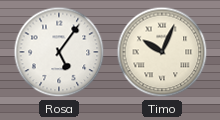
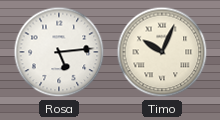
Rosa: 5:06 -> 5:14
